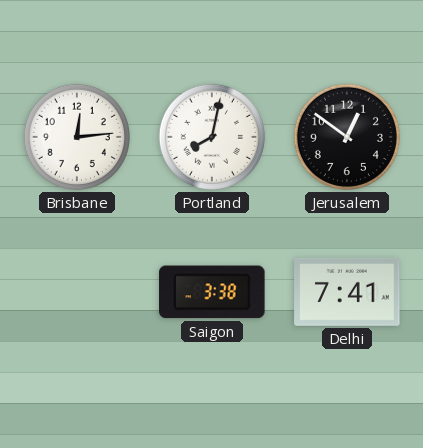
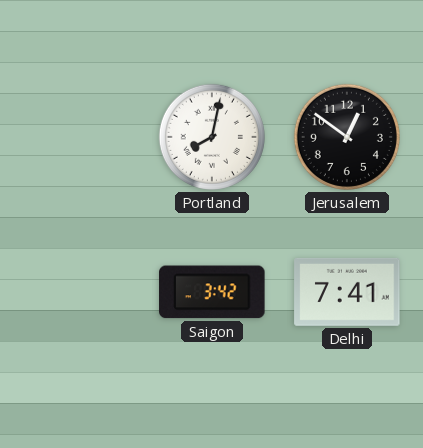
Brisbane: 12:14 -> none
Saigon: 3:38 -> 3:42
